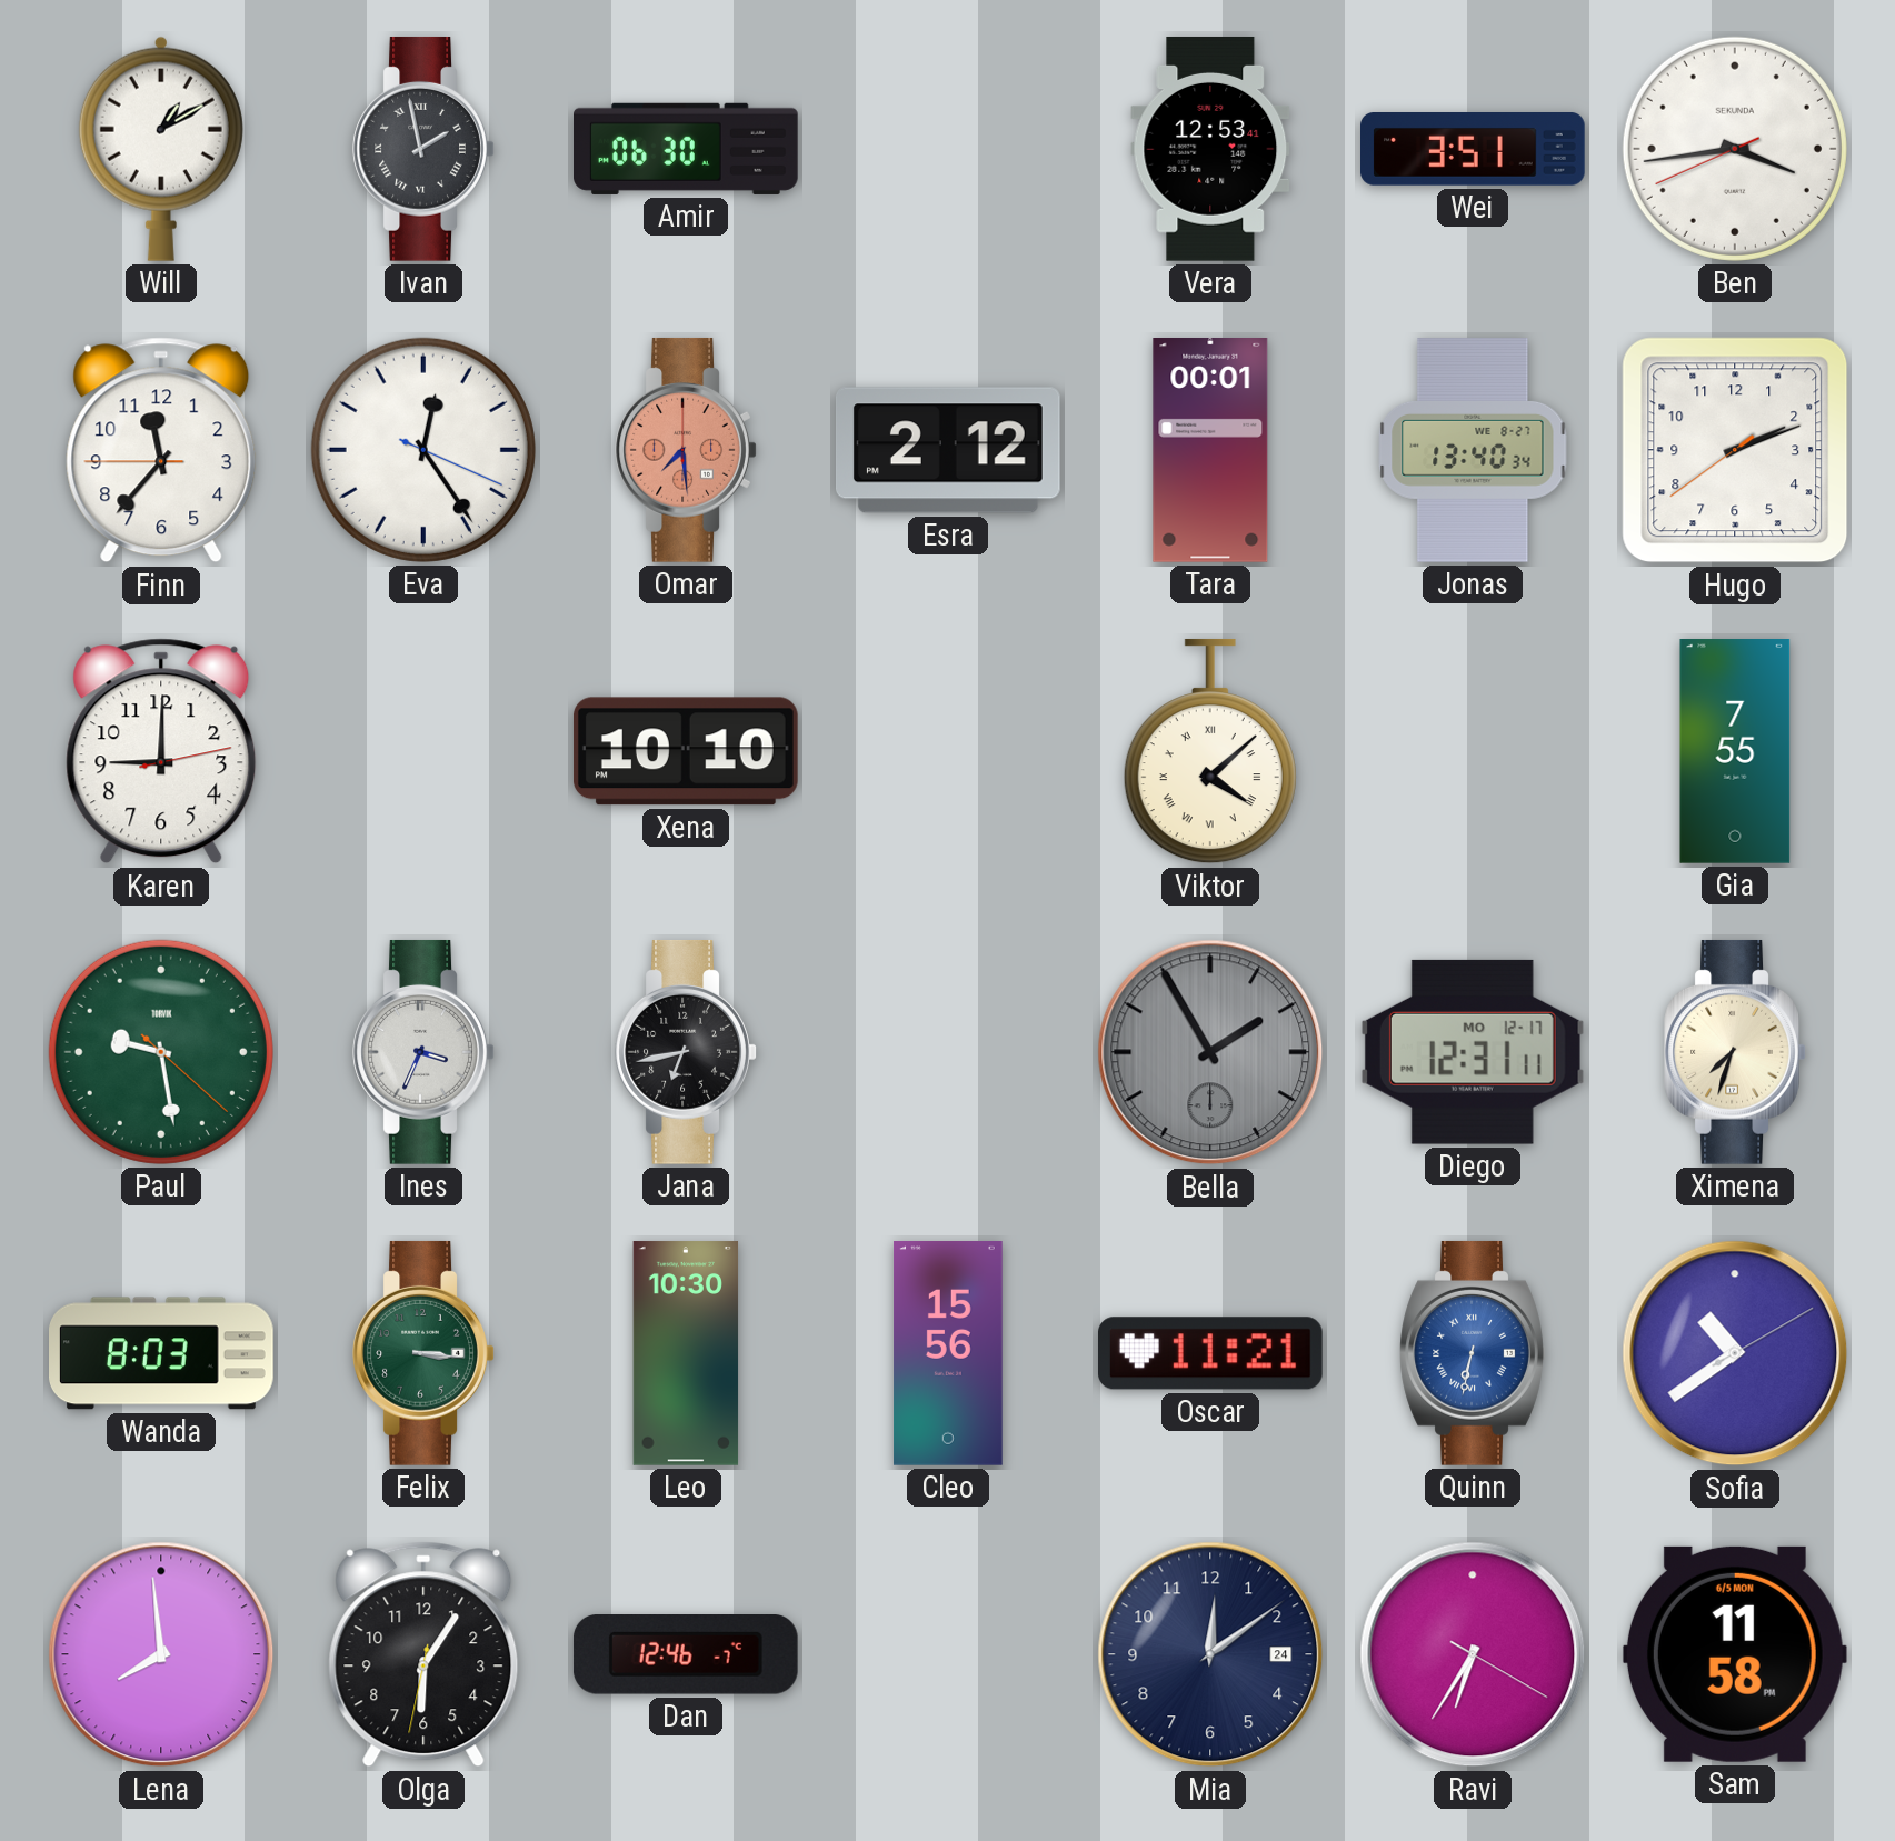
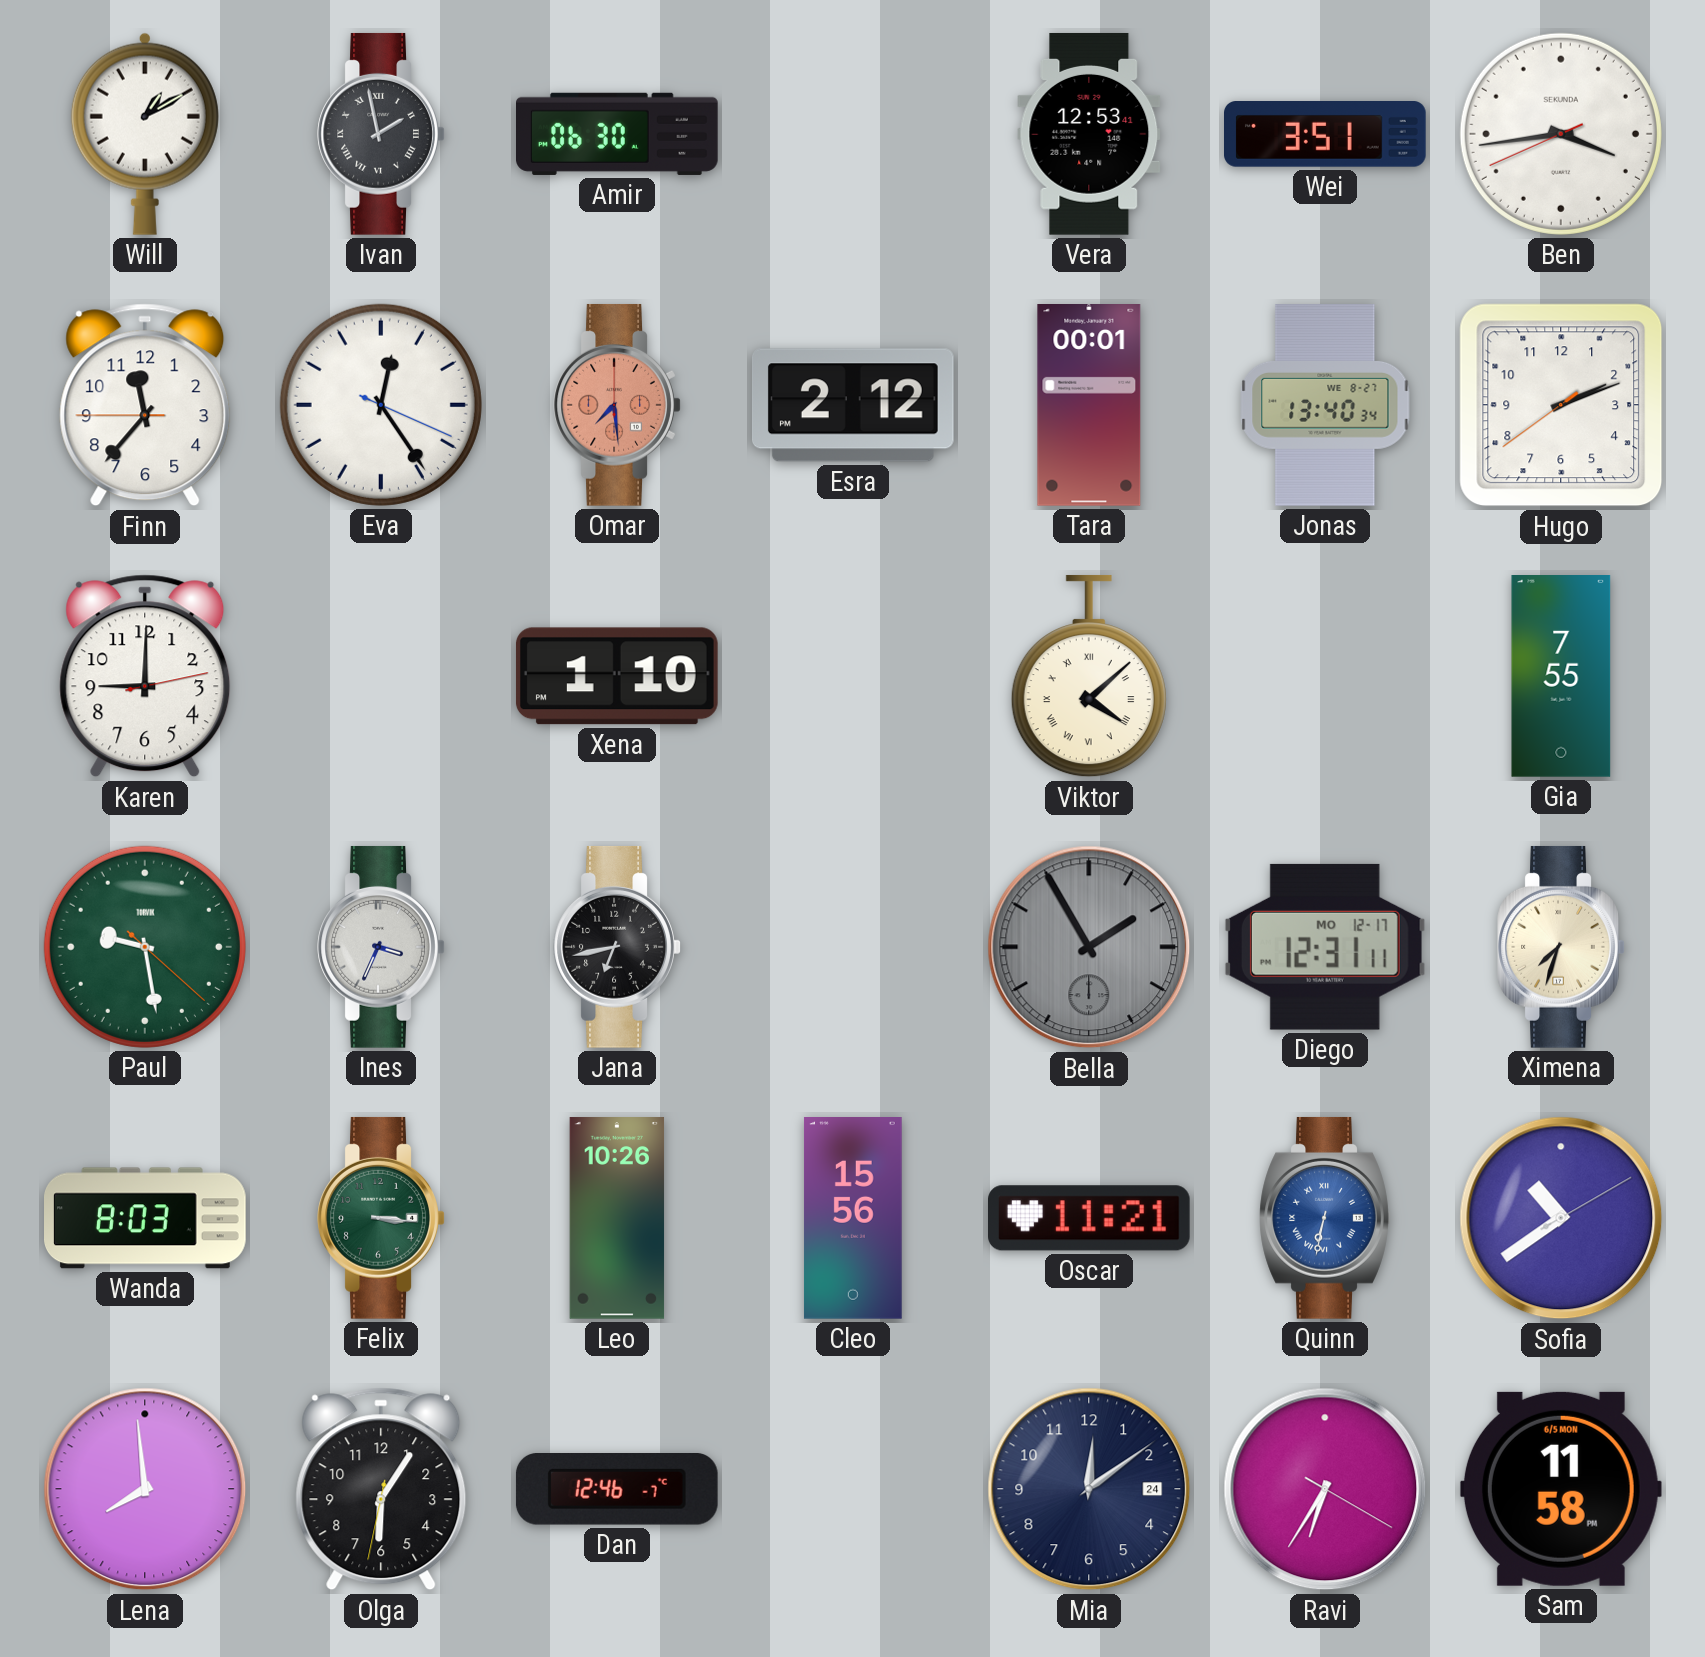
Xena: 10:10 -> 1:10
Leo: 10:30 -> 10:26
